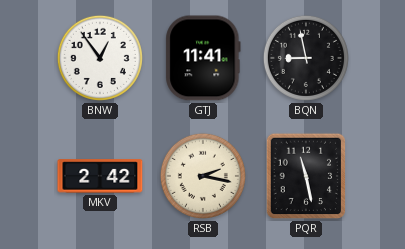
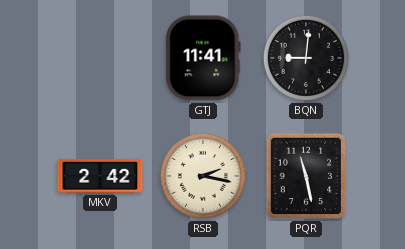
BNW: 12:54 -> none
BQN: 8:58 -> 9:01
